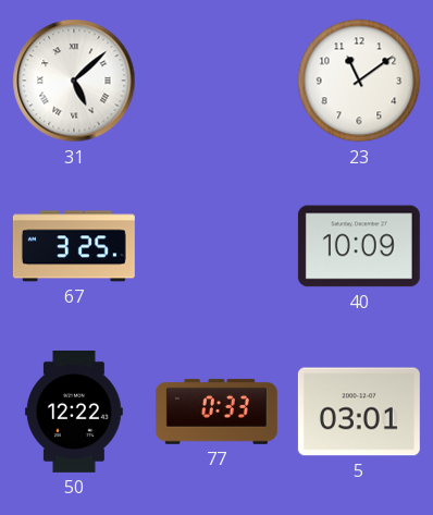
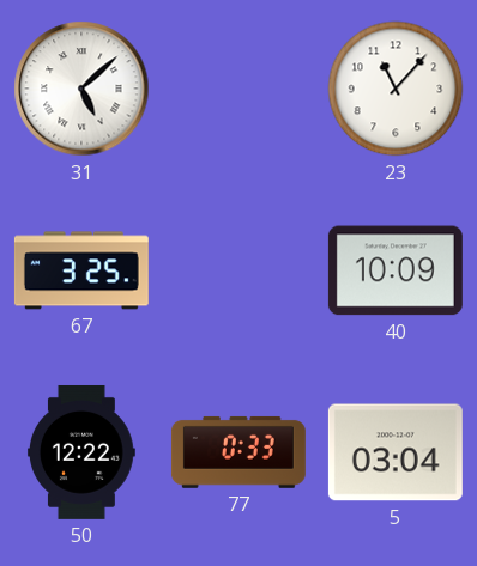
23: 11:09 -> 11:07
5: 03:01 -> 03:04
